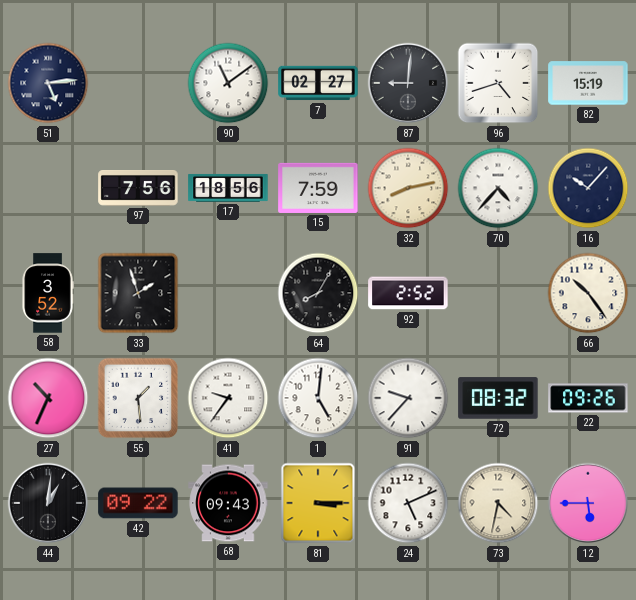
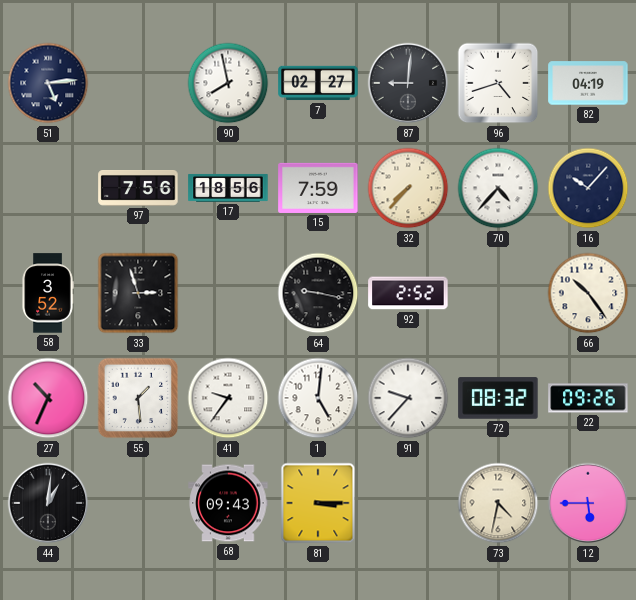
90: 11:09 -> 7:58
82: 15:19 -> 04:19
32: 8:13 -> 7:37
33: 1:57 -> 2:57
64: 8:05 -> 9:17
42: 09:22 -> none
24: 5:11 -> none
